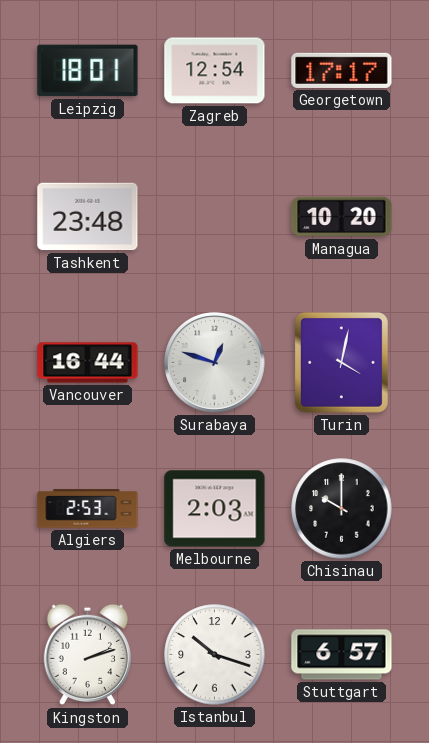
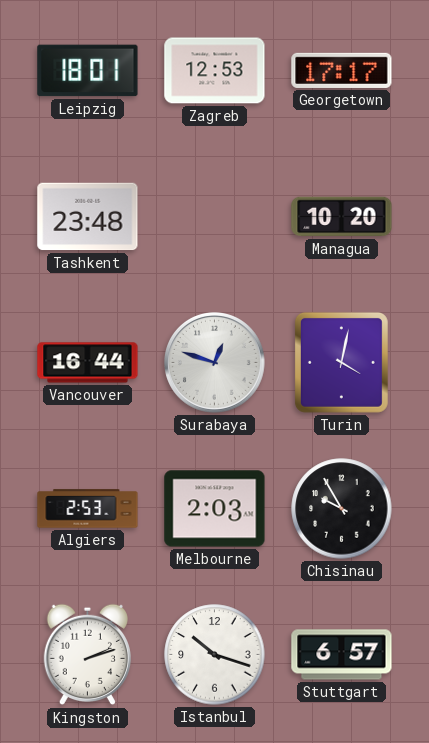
Zagreb: 12:54 -> 12:53
Chisinau: 10:00 -> 9:55
